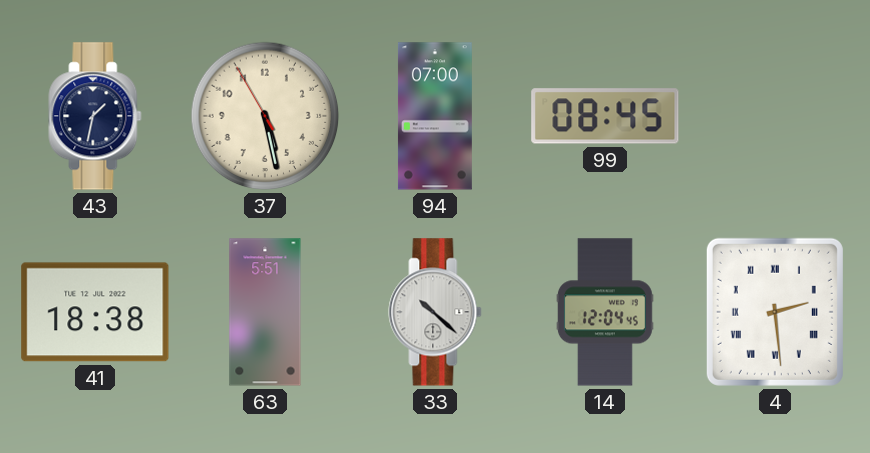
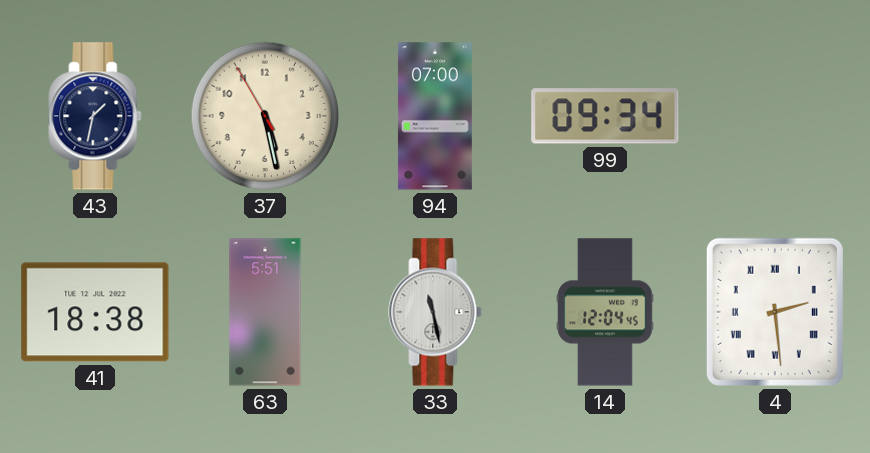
99: 08:45 -> 09:34
33: 10:22 -> 11:28
